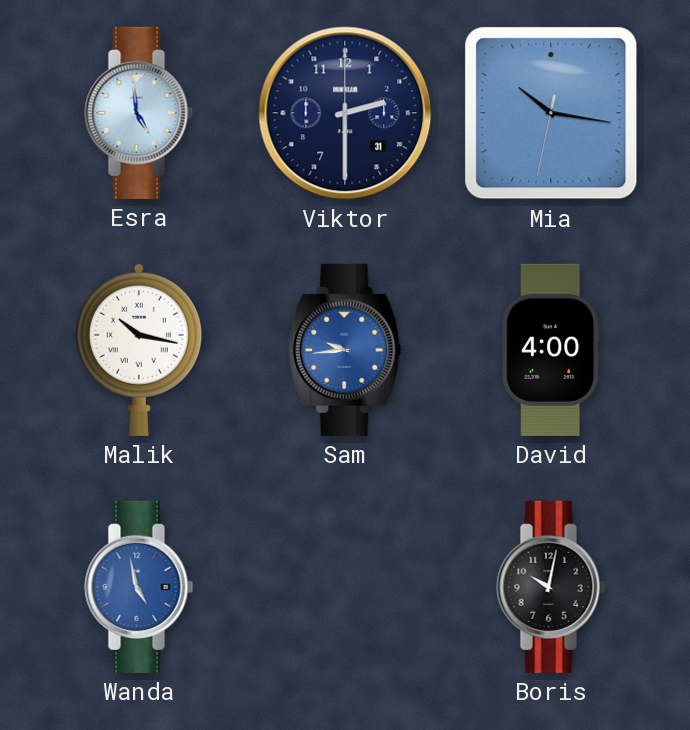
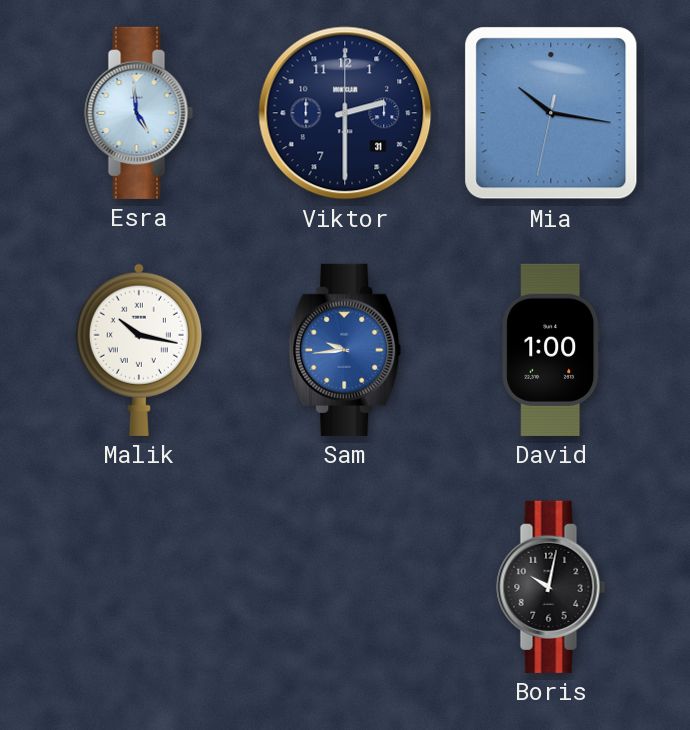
David: 4:00 -> 1:00
Wanda: 4:58 -> none
